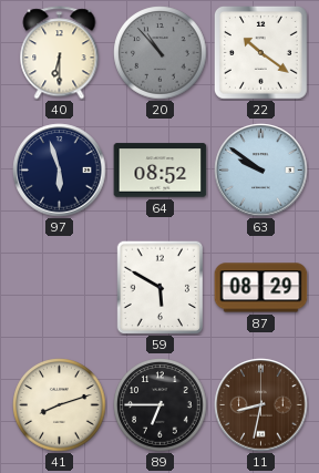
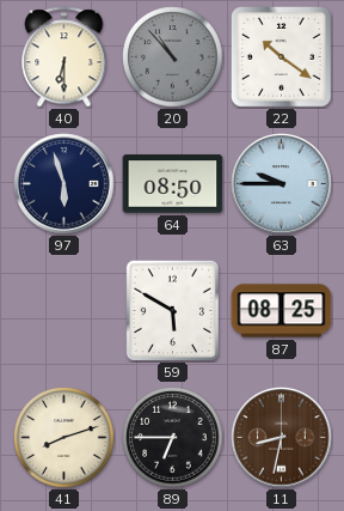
64: 08:52 -> 08:50
63: 9:51 -> 9:45
87: 08:29 -> 08:25
